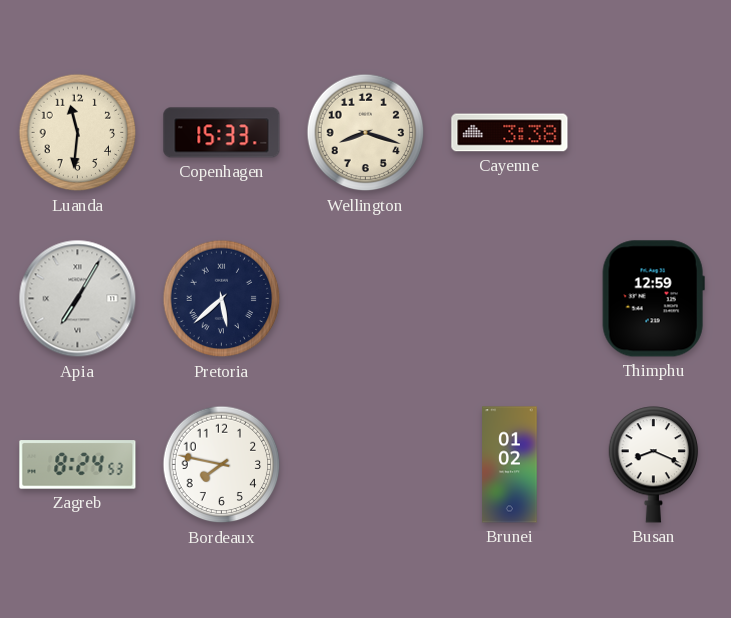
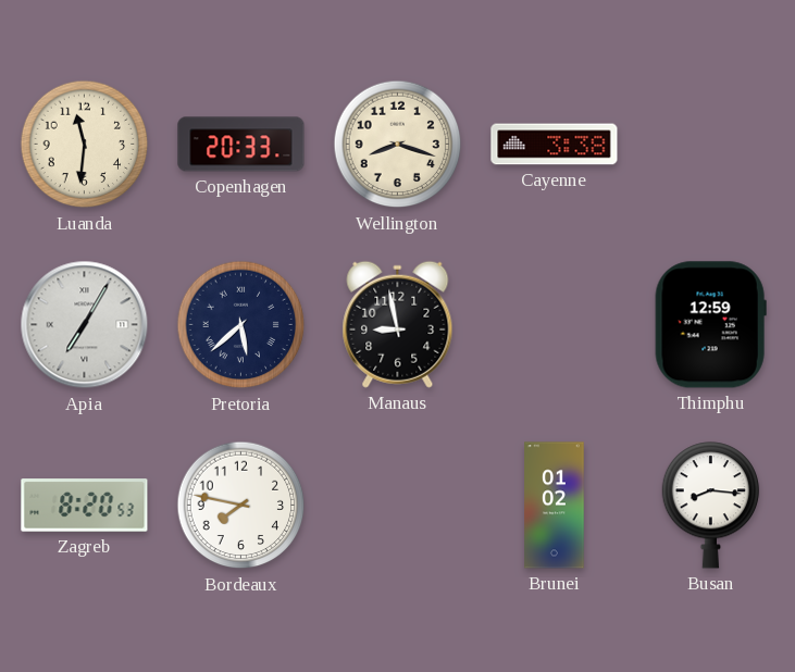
Copenhagen: 15:33 -> 20:33
Manaus: none -> 8:58
Zagreb: 8:24 -> 8:20
Busan: 8:19 -> 8:16
